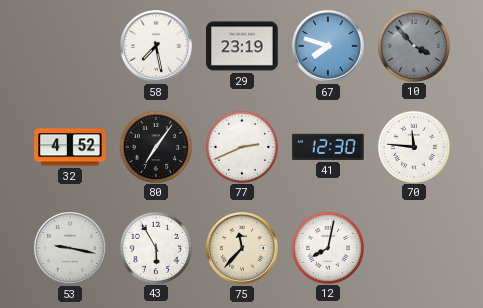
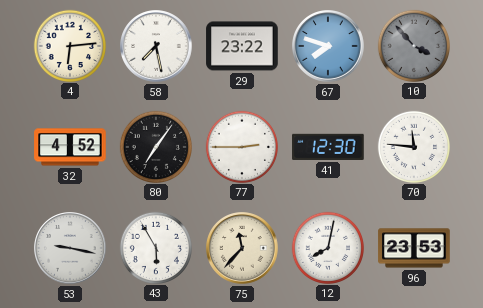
4: none -> 6:14
29: 23:19 -> 23:22
77: 2:41 -> 2:45
96: none -> 23:53
